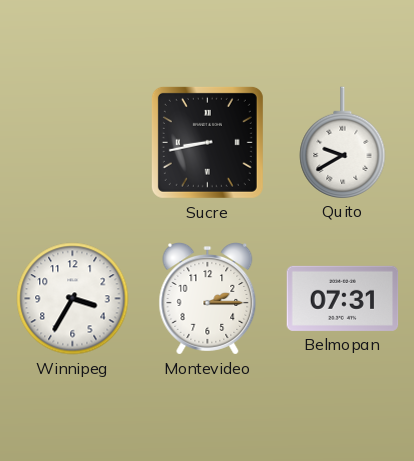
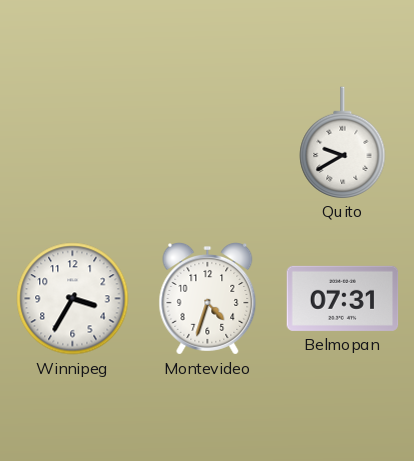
Sucre: 8:43 -> none
Montevideo: 2:15 -> 4:33
